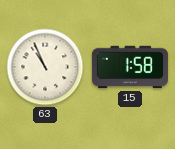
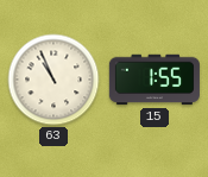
15: 1:58 -> 1:55
